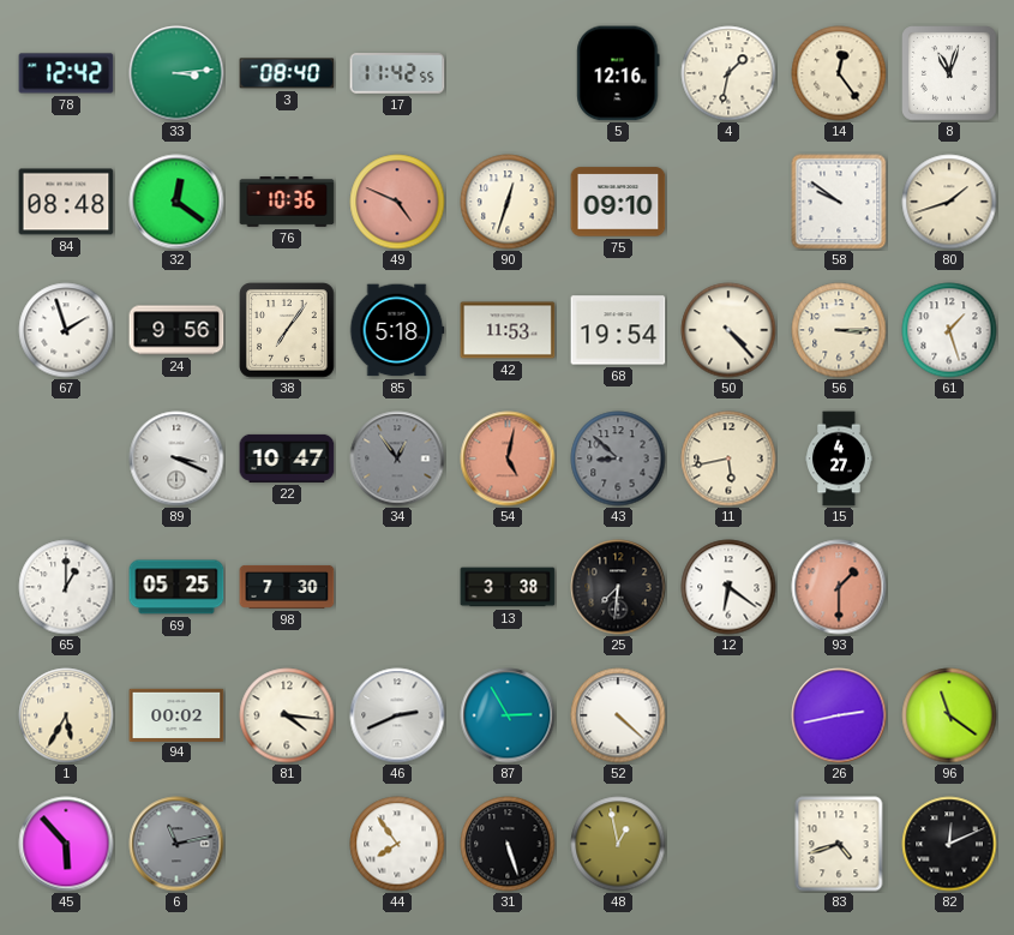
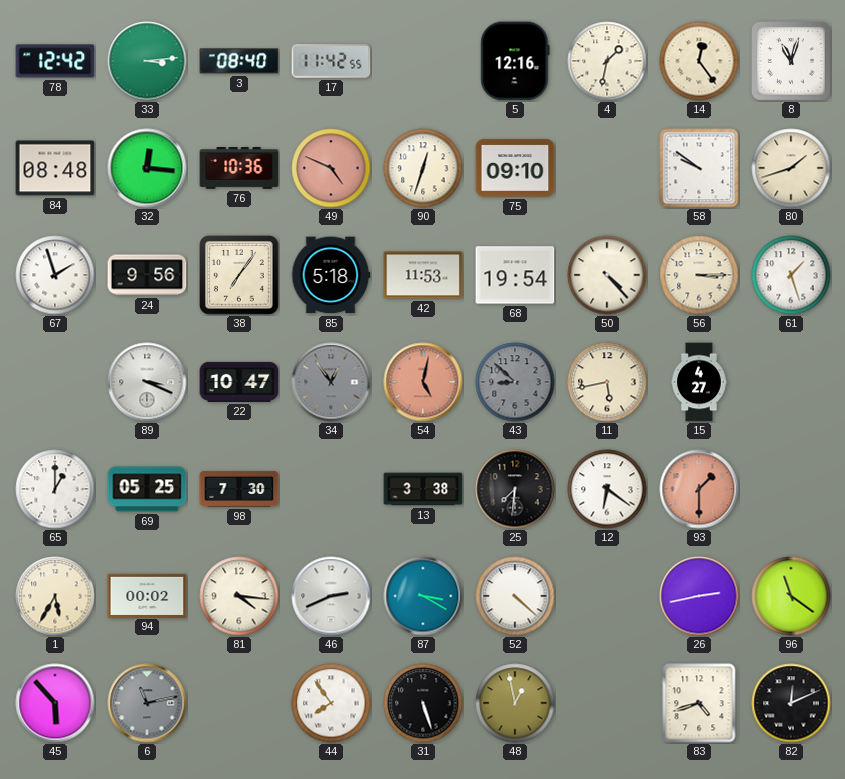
32: 12:21 -> 12:16
87: 2:55 -> 3:20
